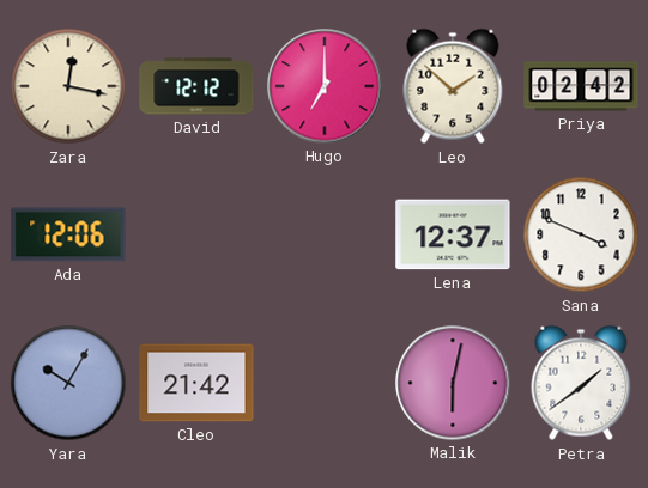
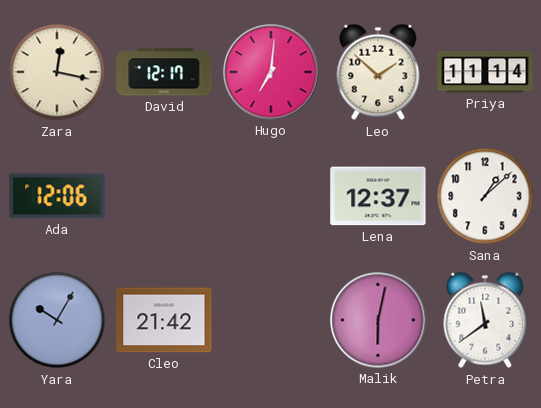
David: 12:12 -> 12:17
Hugo: 7:00 -> 7:01
Priya: 02:42 -> 11:14
Sana: 3:49 -> 1:08
Petra: 1:39 -> 11:39
